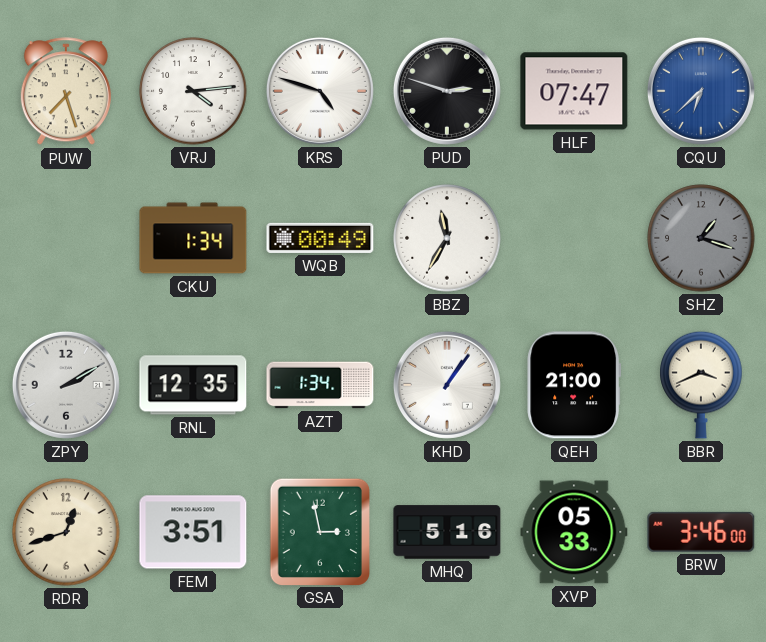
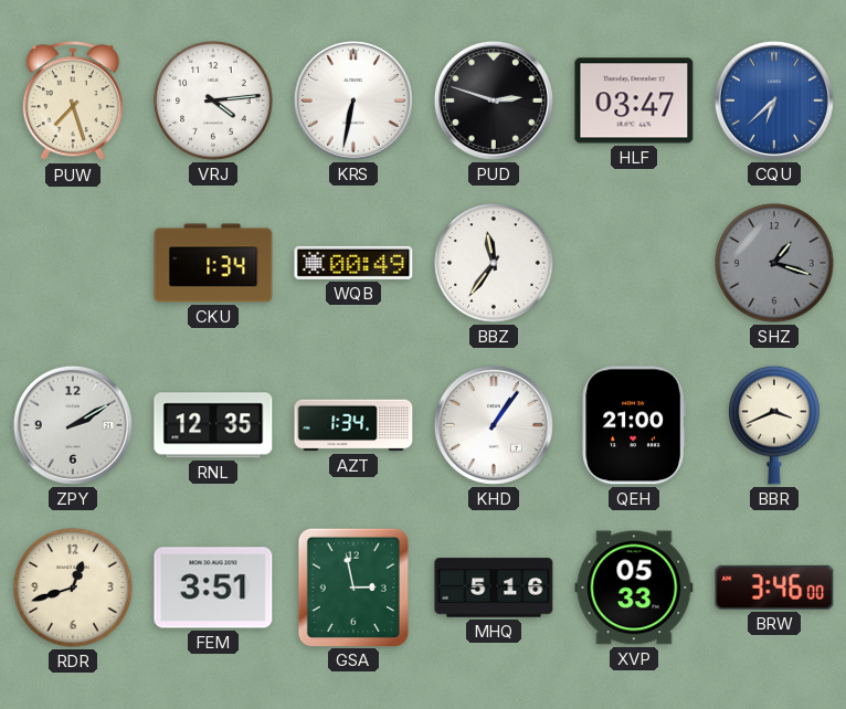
KRS: 4:48 -> 6:32
HLF: 07:47 -> 03:47
BBZ: 11:35 -> 11:36
